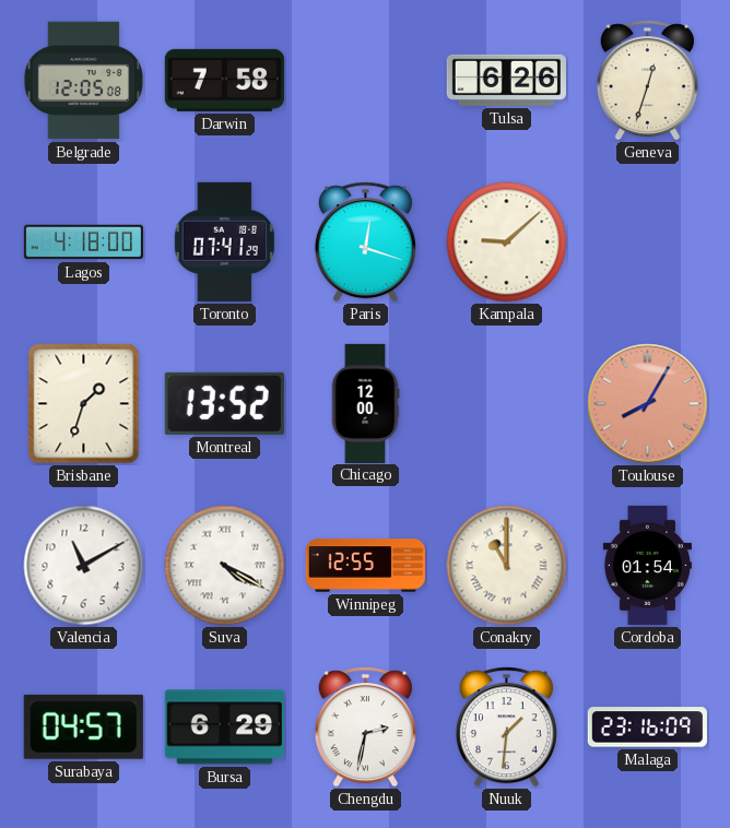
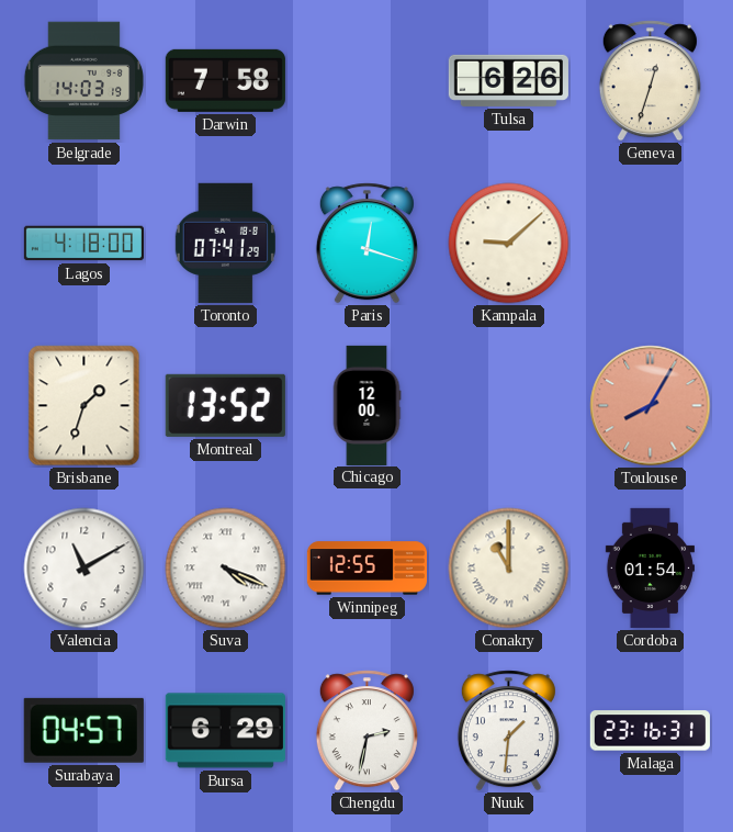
Belgrade: 12:05 -> 14:03
Suva: 4:20 -> 4:19
Malaga: 23:16:09 -> 23:16:31
